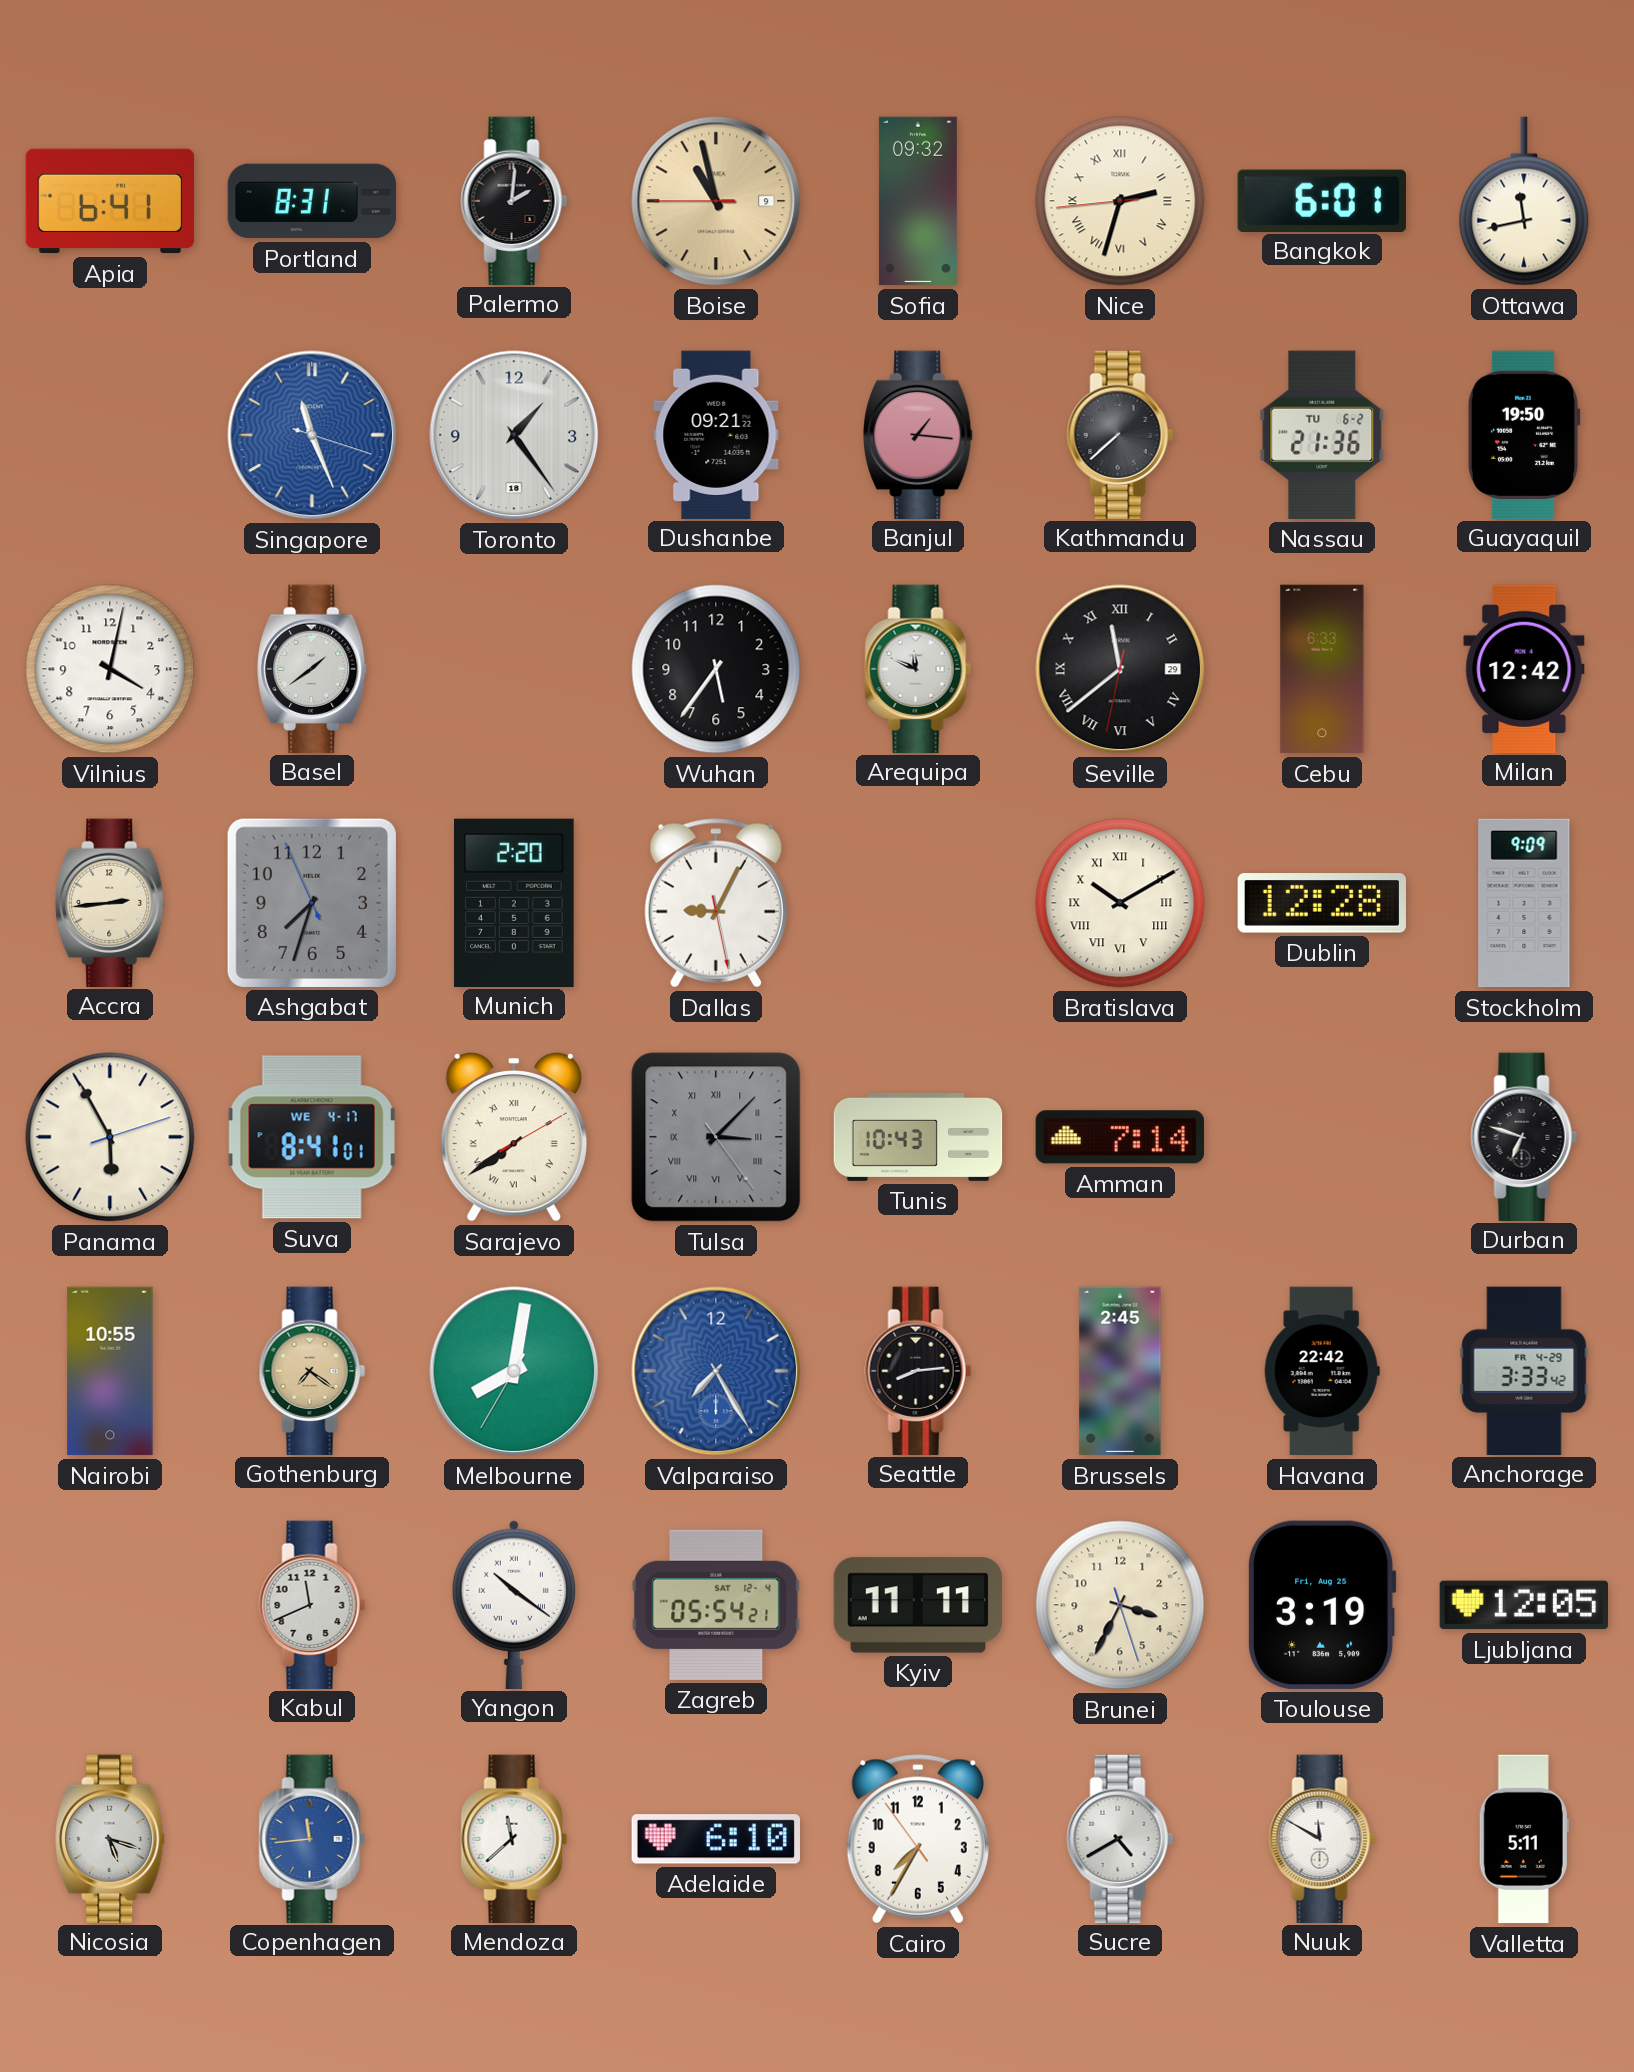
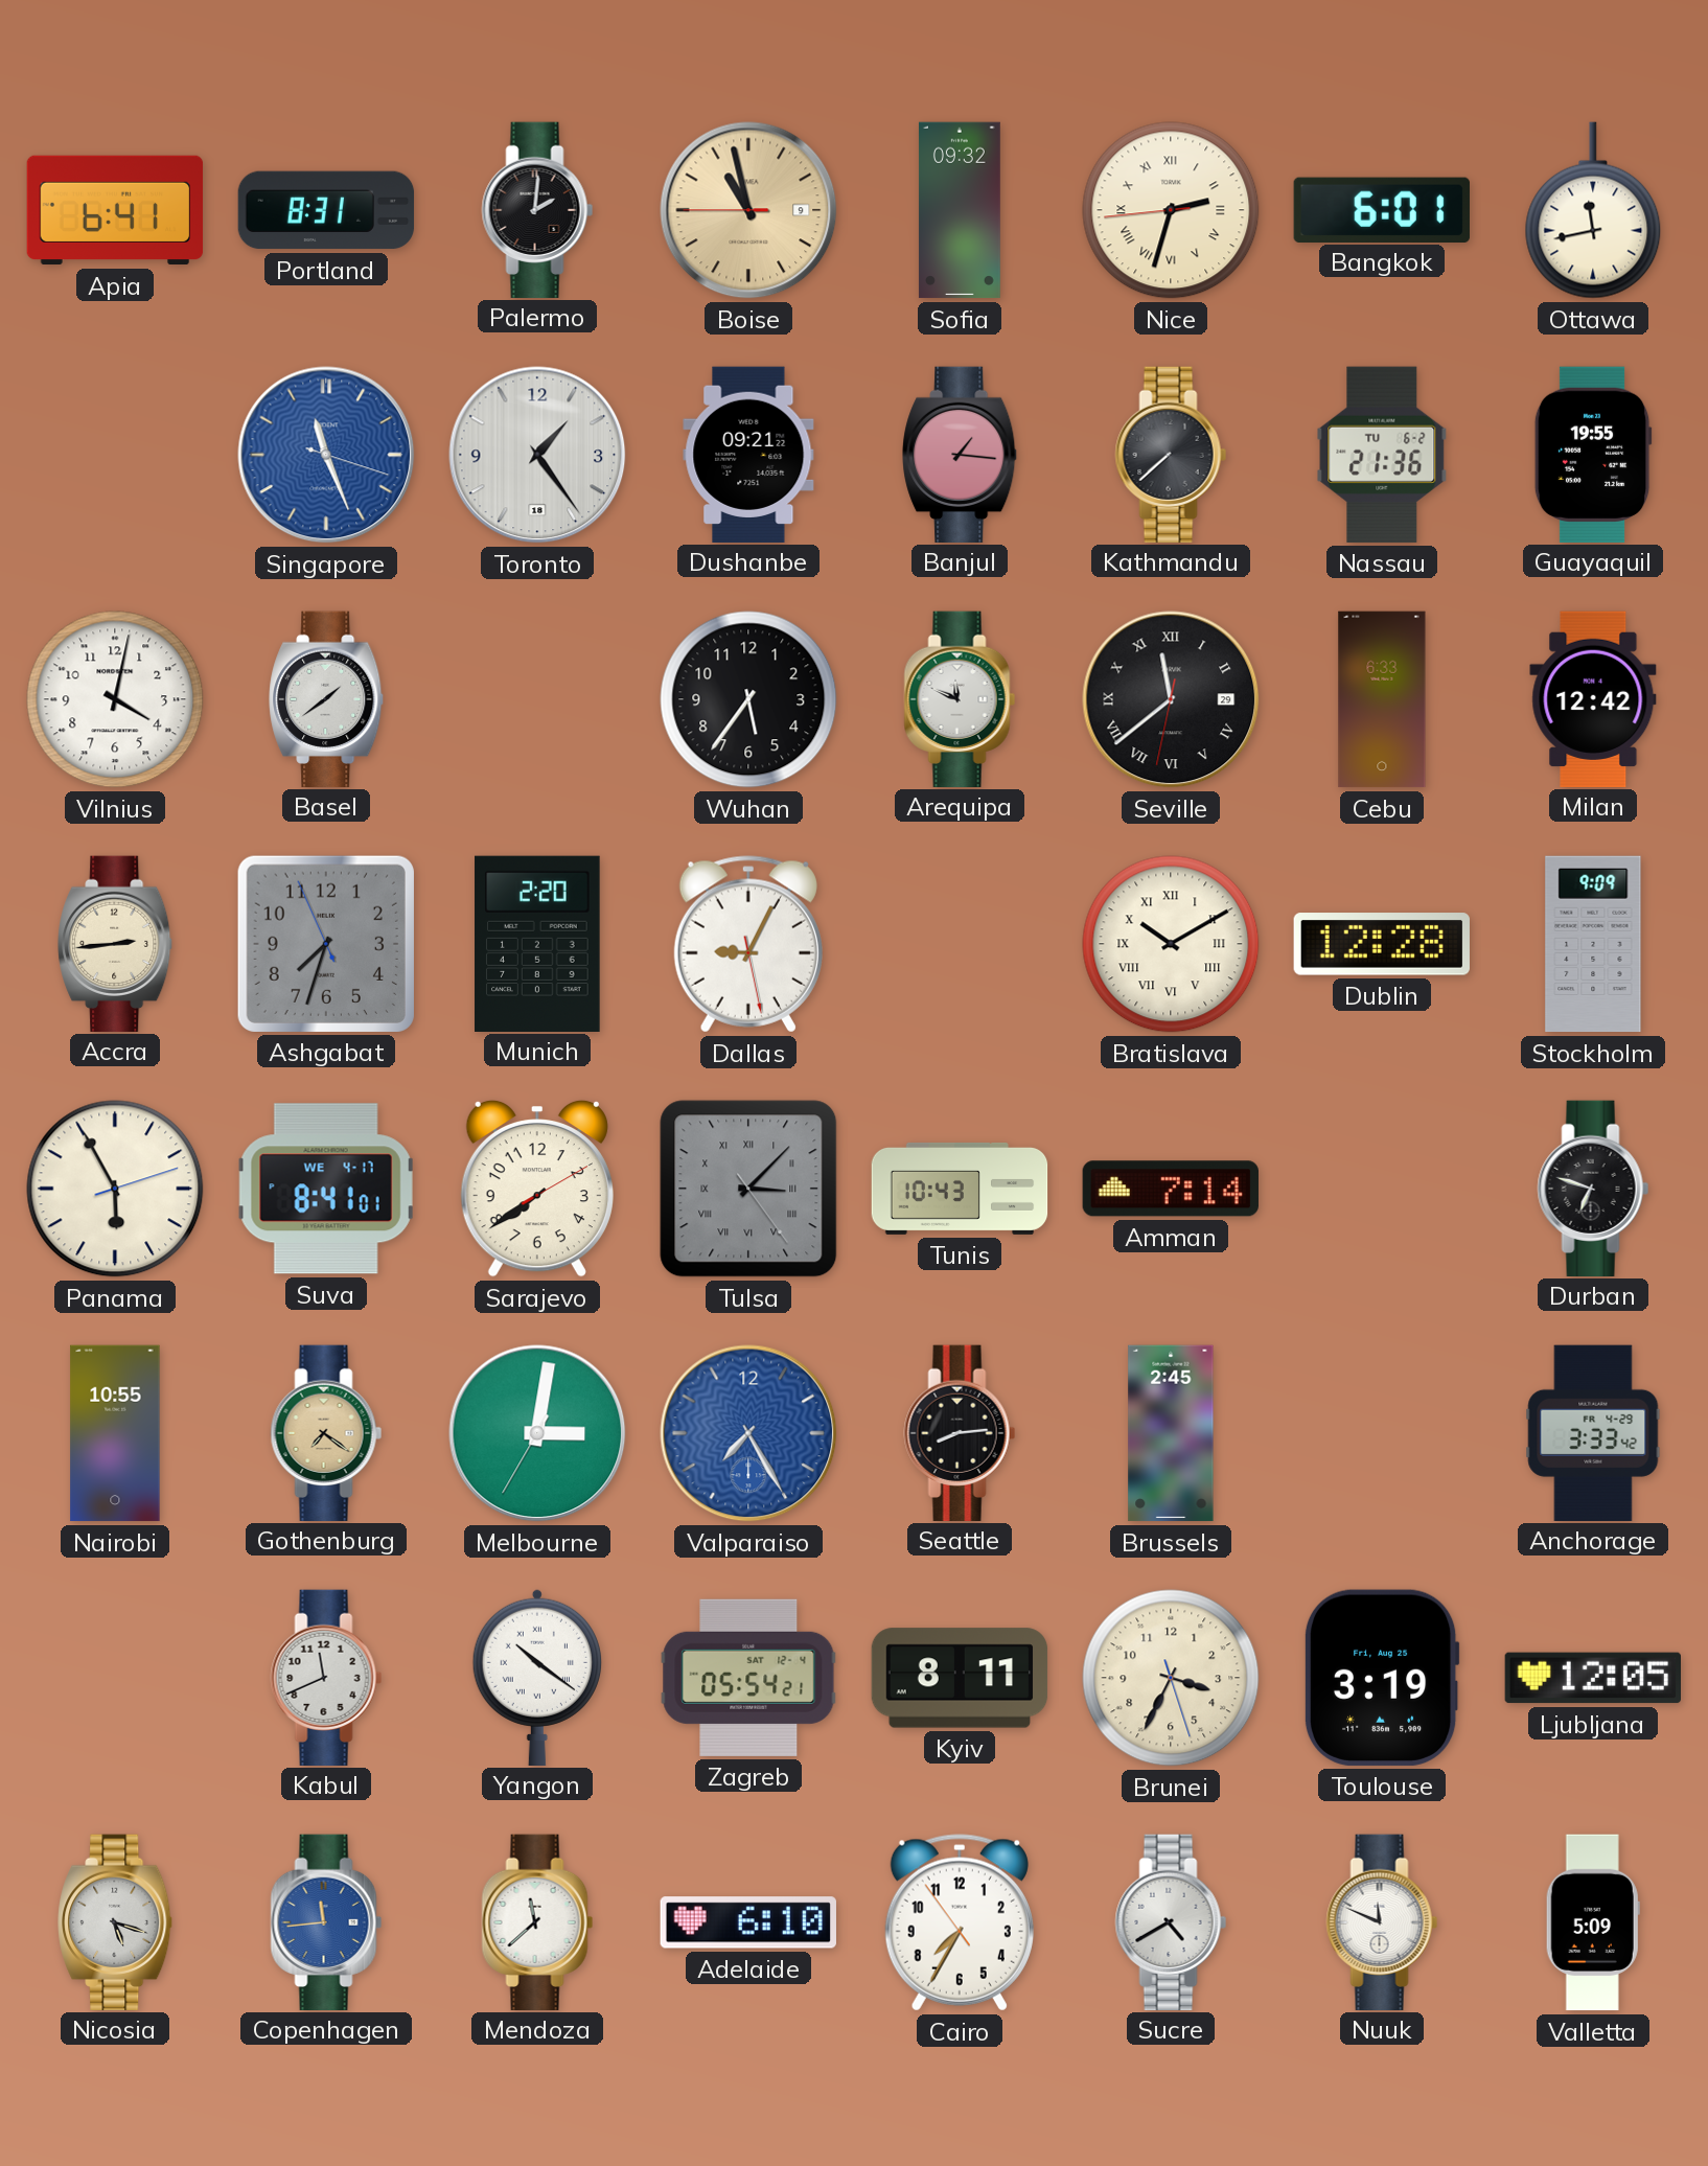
Guayaquil: 19:50 -> 19:55
Sarajevo numerals: Roman -> Arabic
Melbourne: 8:01 -> 3:01
Havana: 22:42 -> none
Kyiv: 11:11 -> 8:11
Nuuk: 11:50 -> 11:49
Valletta: 5:11 -> 5:09
